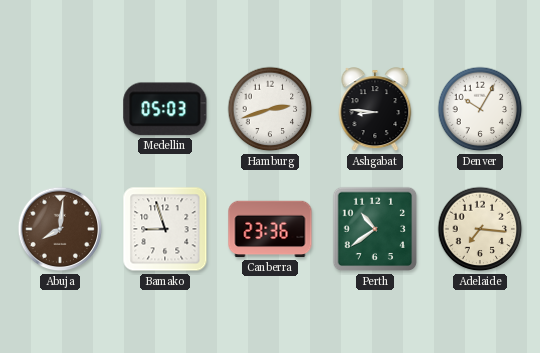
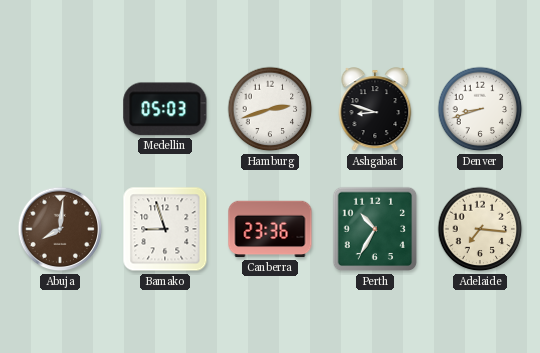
Ashgabat: 8:46 -> 8:48
Denver: 10:05 -> 8:42
Perth: 10:39 -> 10:35
